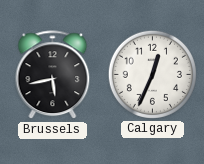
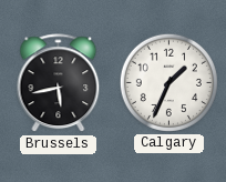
Calgary: 12:34 -> 1:34
